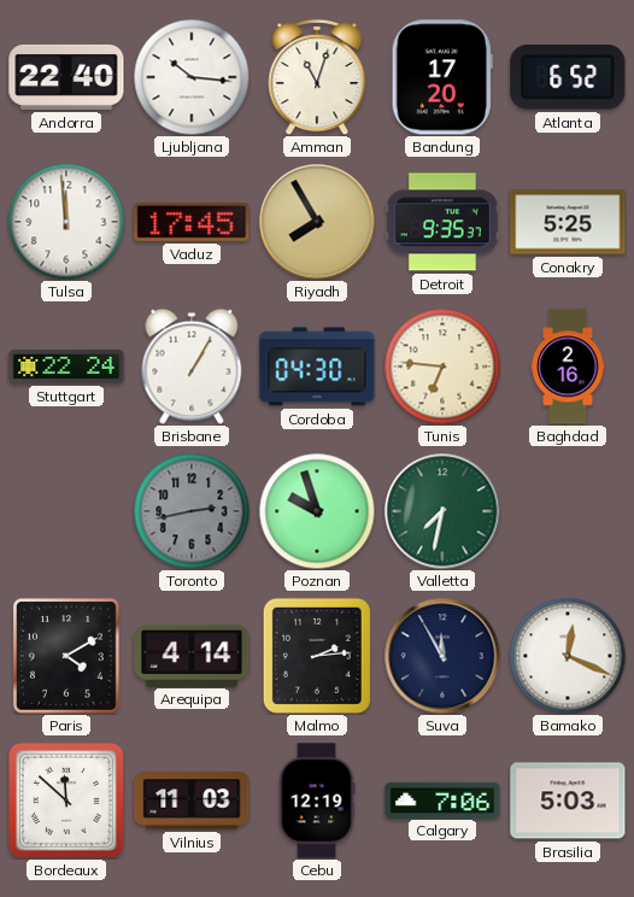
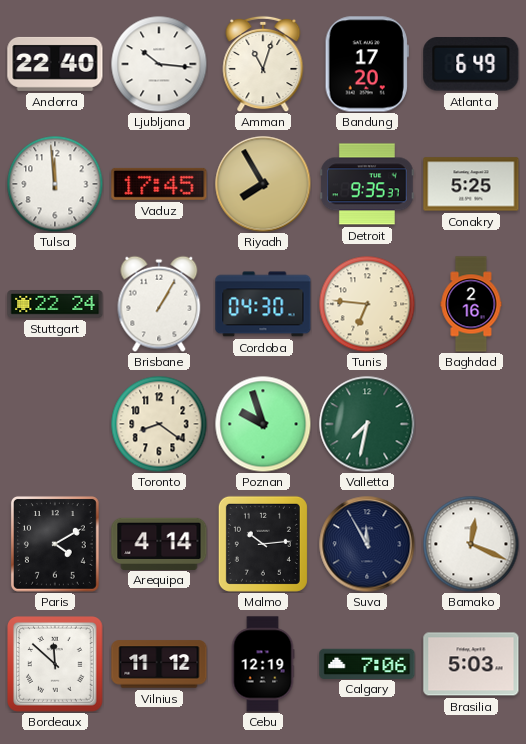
Atlanta: 6:52 -> 6:49
Toronto: 2:43 -> 8:21
Toronto dial: grey -> cream
Malmo: 2:14 -> 10:14
Vilnius: 11:03 -> 11:12
